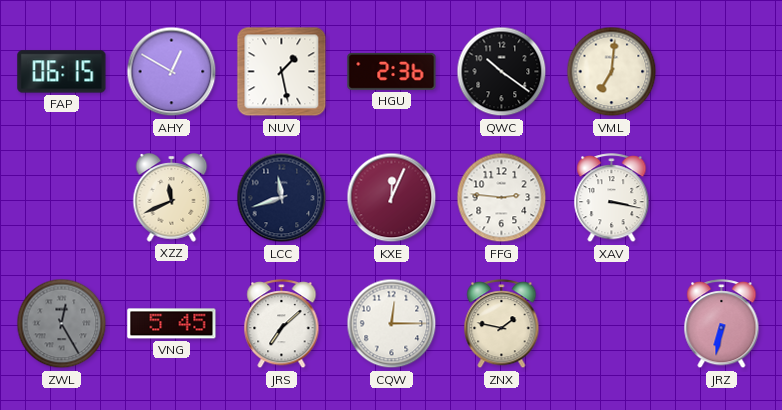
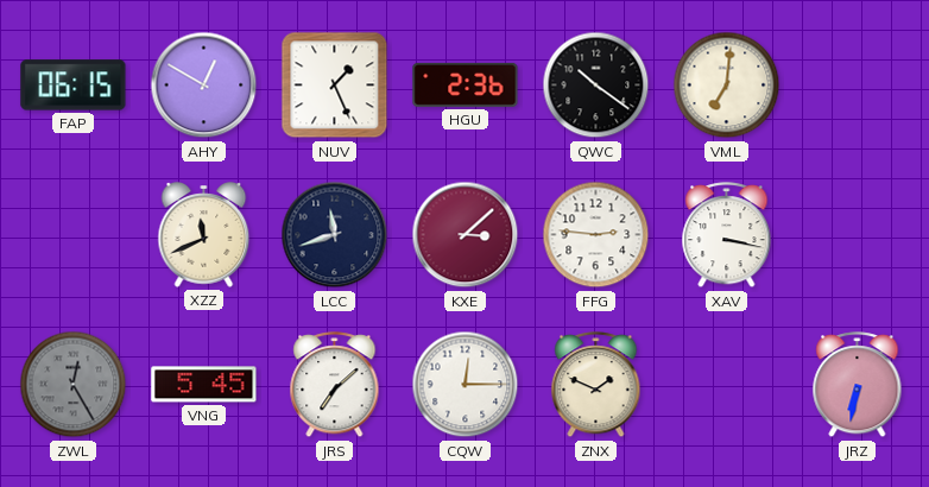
NUV: 1:28 -> 1:26
KXE: 12:04 -> 3:08
ZNX: 1:47 -> 1:49
